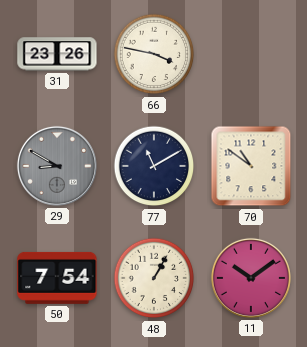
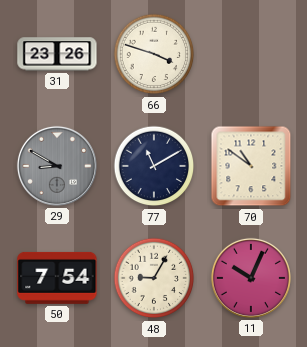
66: 3:47 -> 3:48
48: 1:05 -> 9:05
11: 10:09 -> 10:04
